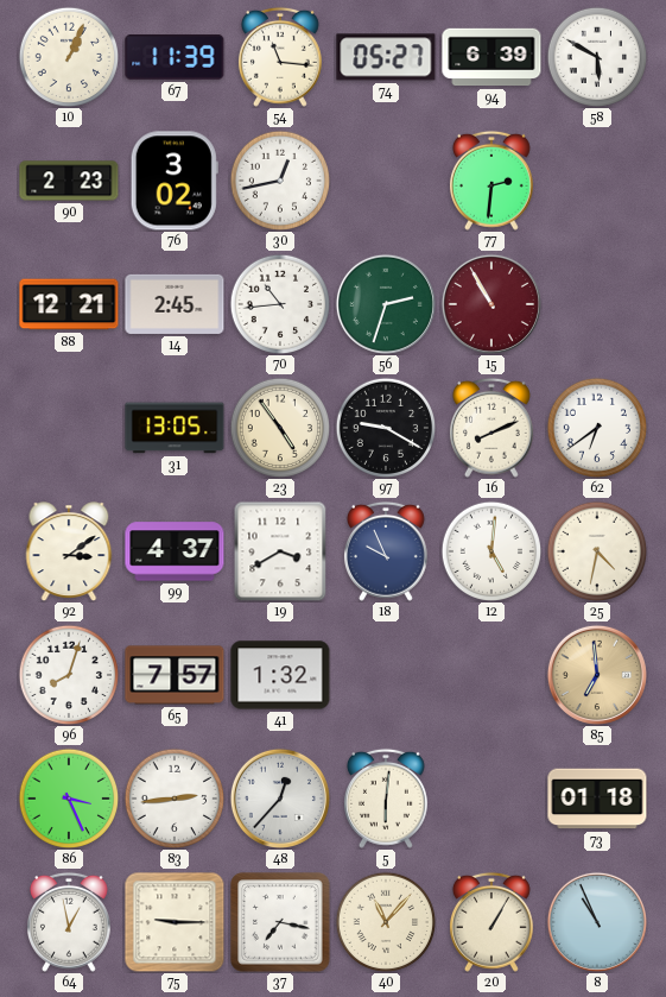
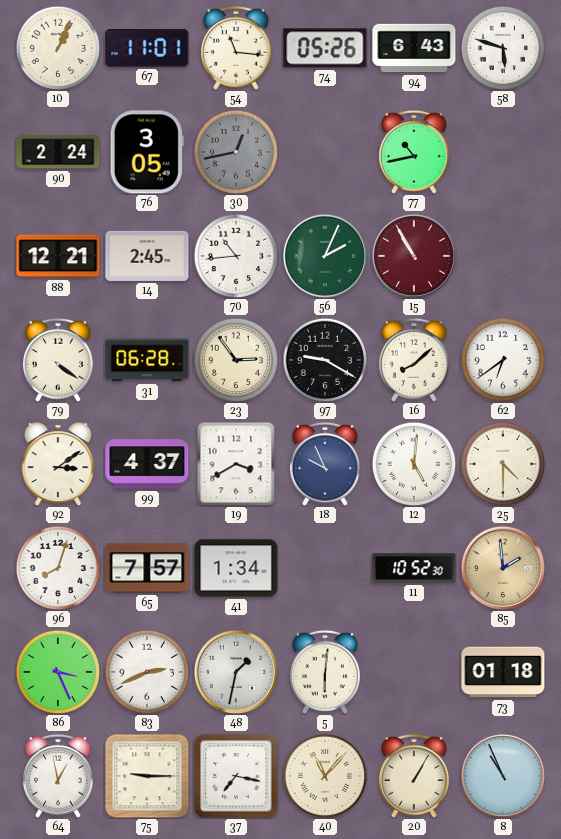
67: 11:39 -> 11:01
74: 05:27 -> 05:26
94: 6:39 -> 6:43
58: 5:50 -> 5:48
90: 2:23 -> 2:24
76: 3:02 -> 3:05
30 dial: white -> grey
77: 2:31 -> 10:43
56: 2:33 -> 2:04
79: none -> 4:21
31: 13:05 -> 06:28
23: 4:54 -> 2:54
16: 8:11 -> 8:08
25: 4:32 -> 4:30
41: 1:32 -> 1:34
11: none -> 10:52
85: 6:59 -> 1:59
83: 2:44 -> 2:41
48: 12:37 -> 1:32
